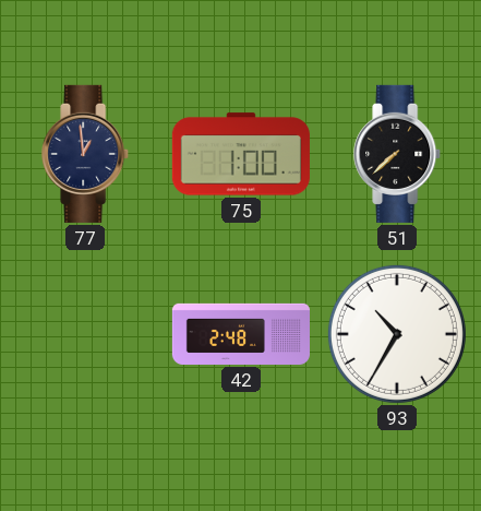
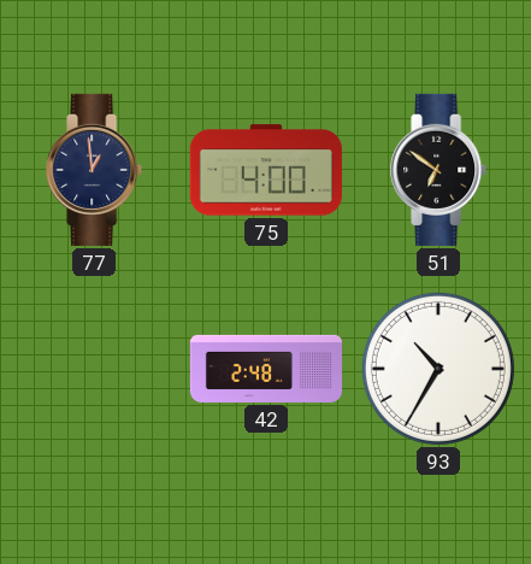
75: 1:00 -> 4:00
51: 7:38 -> 6:51
